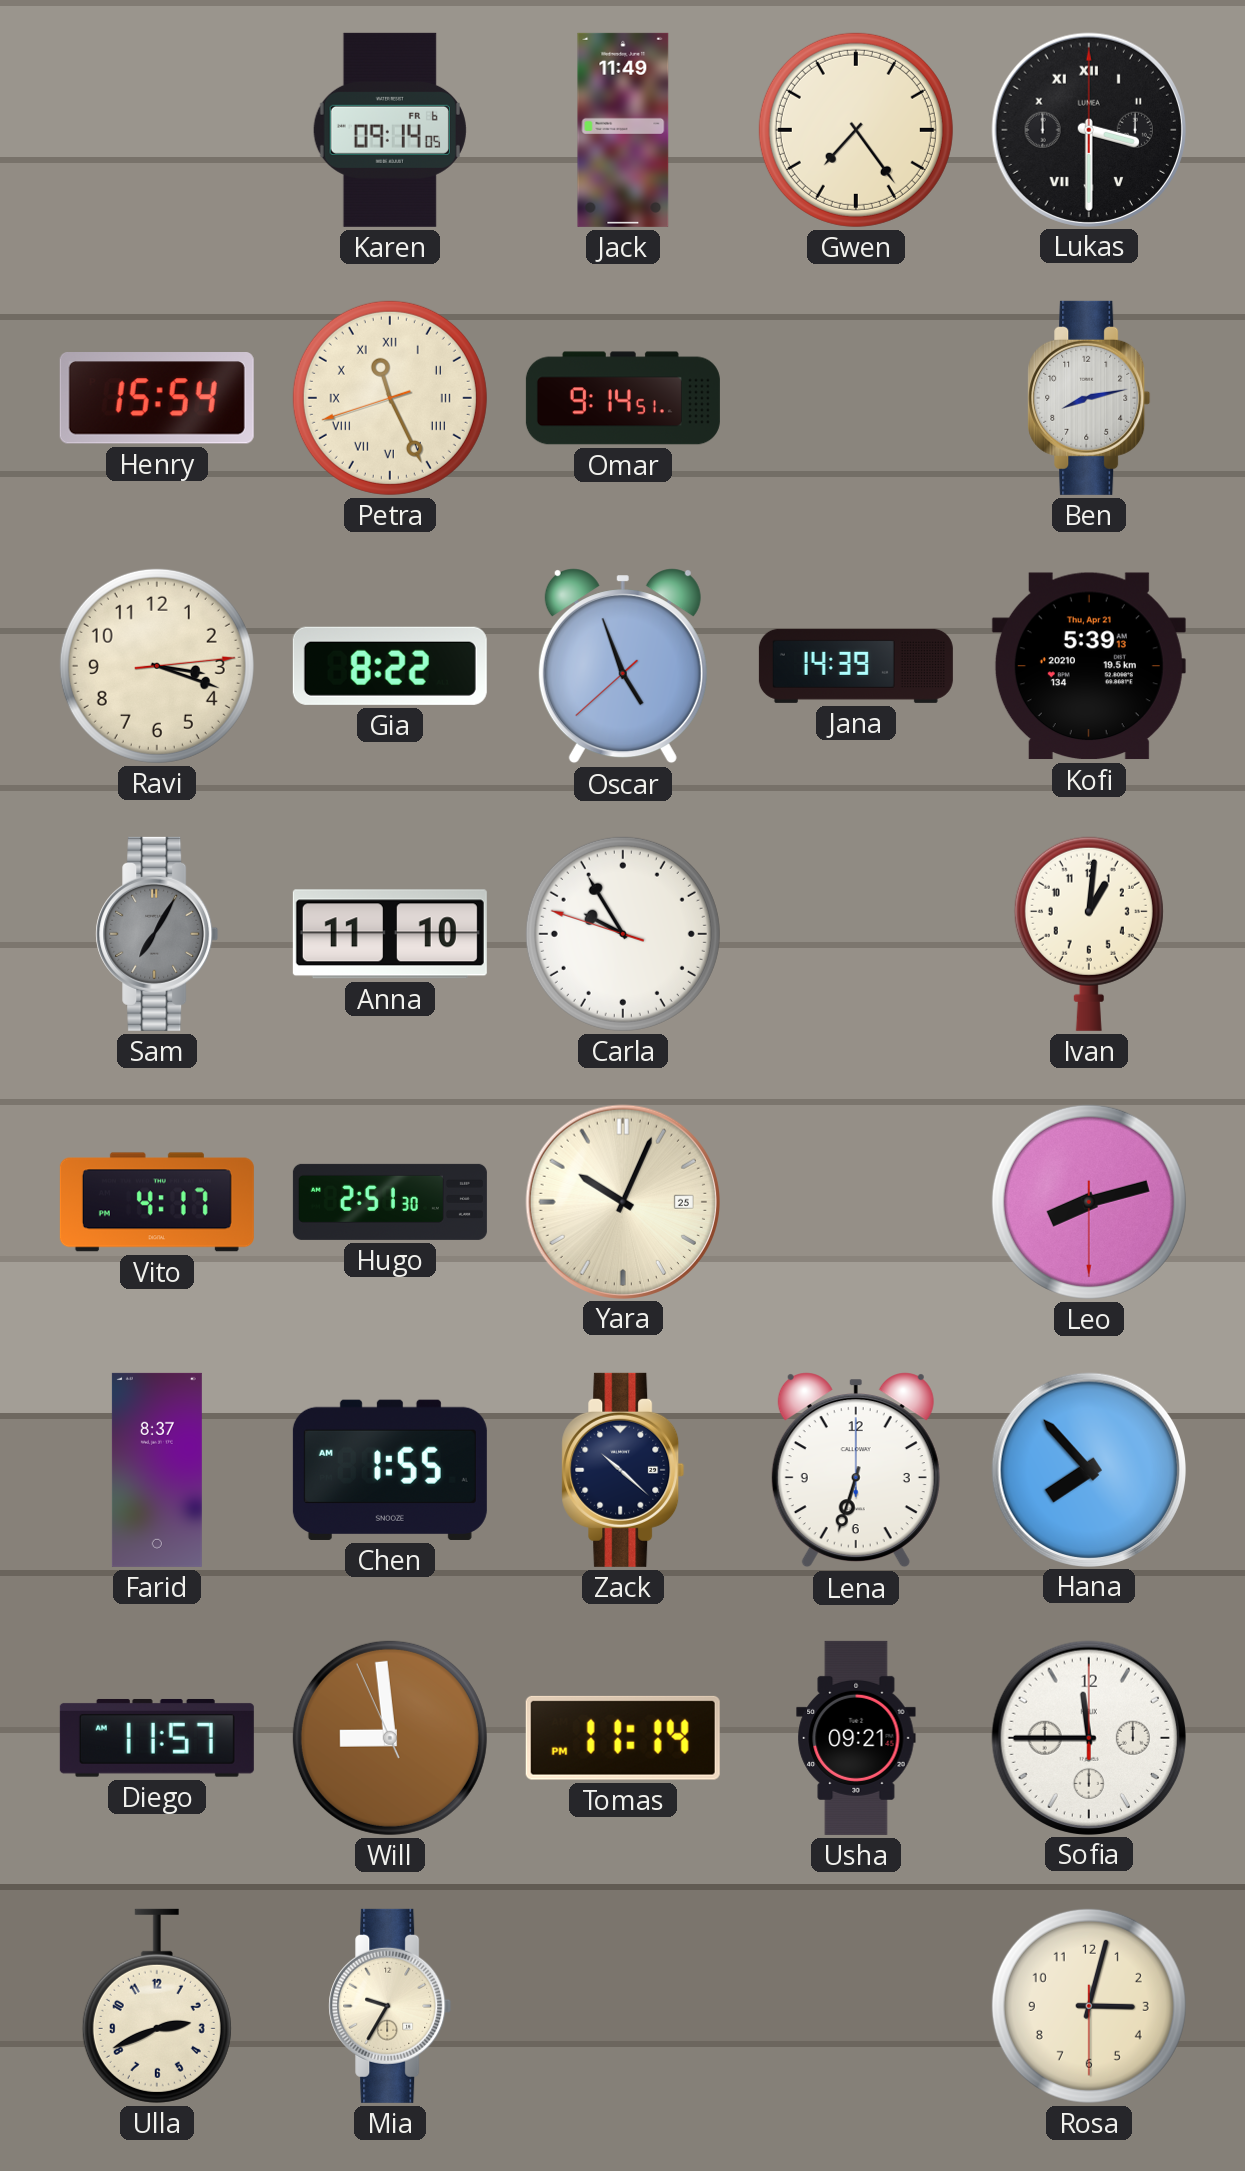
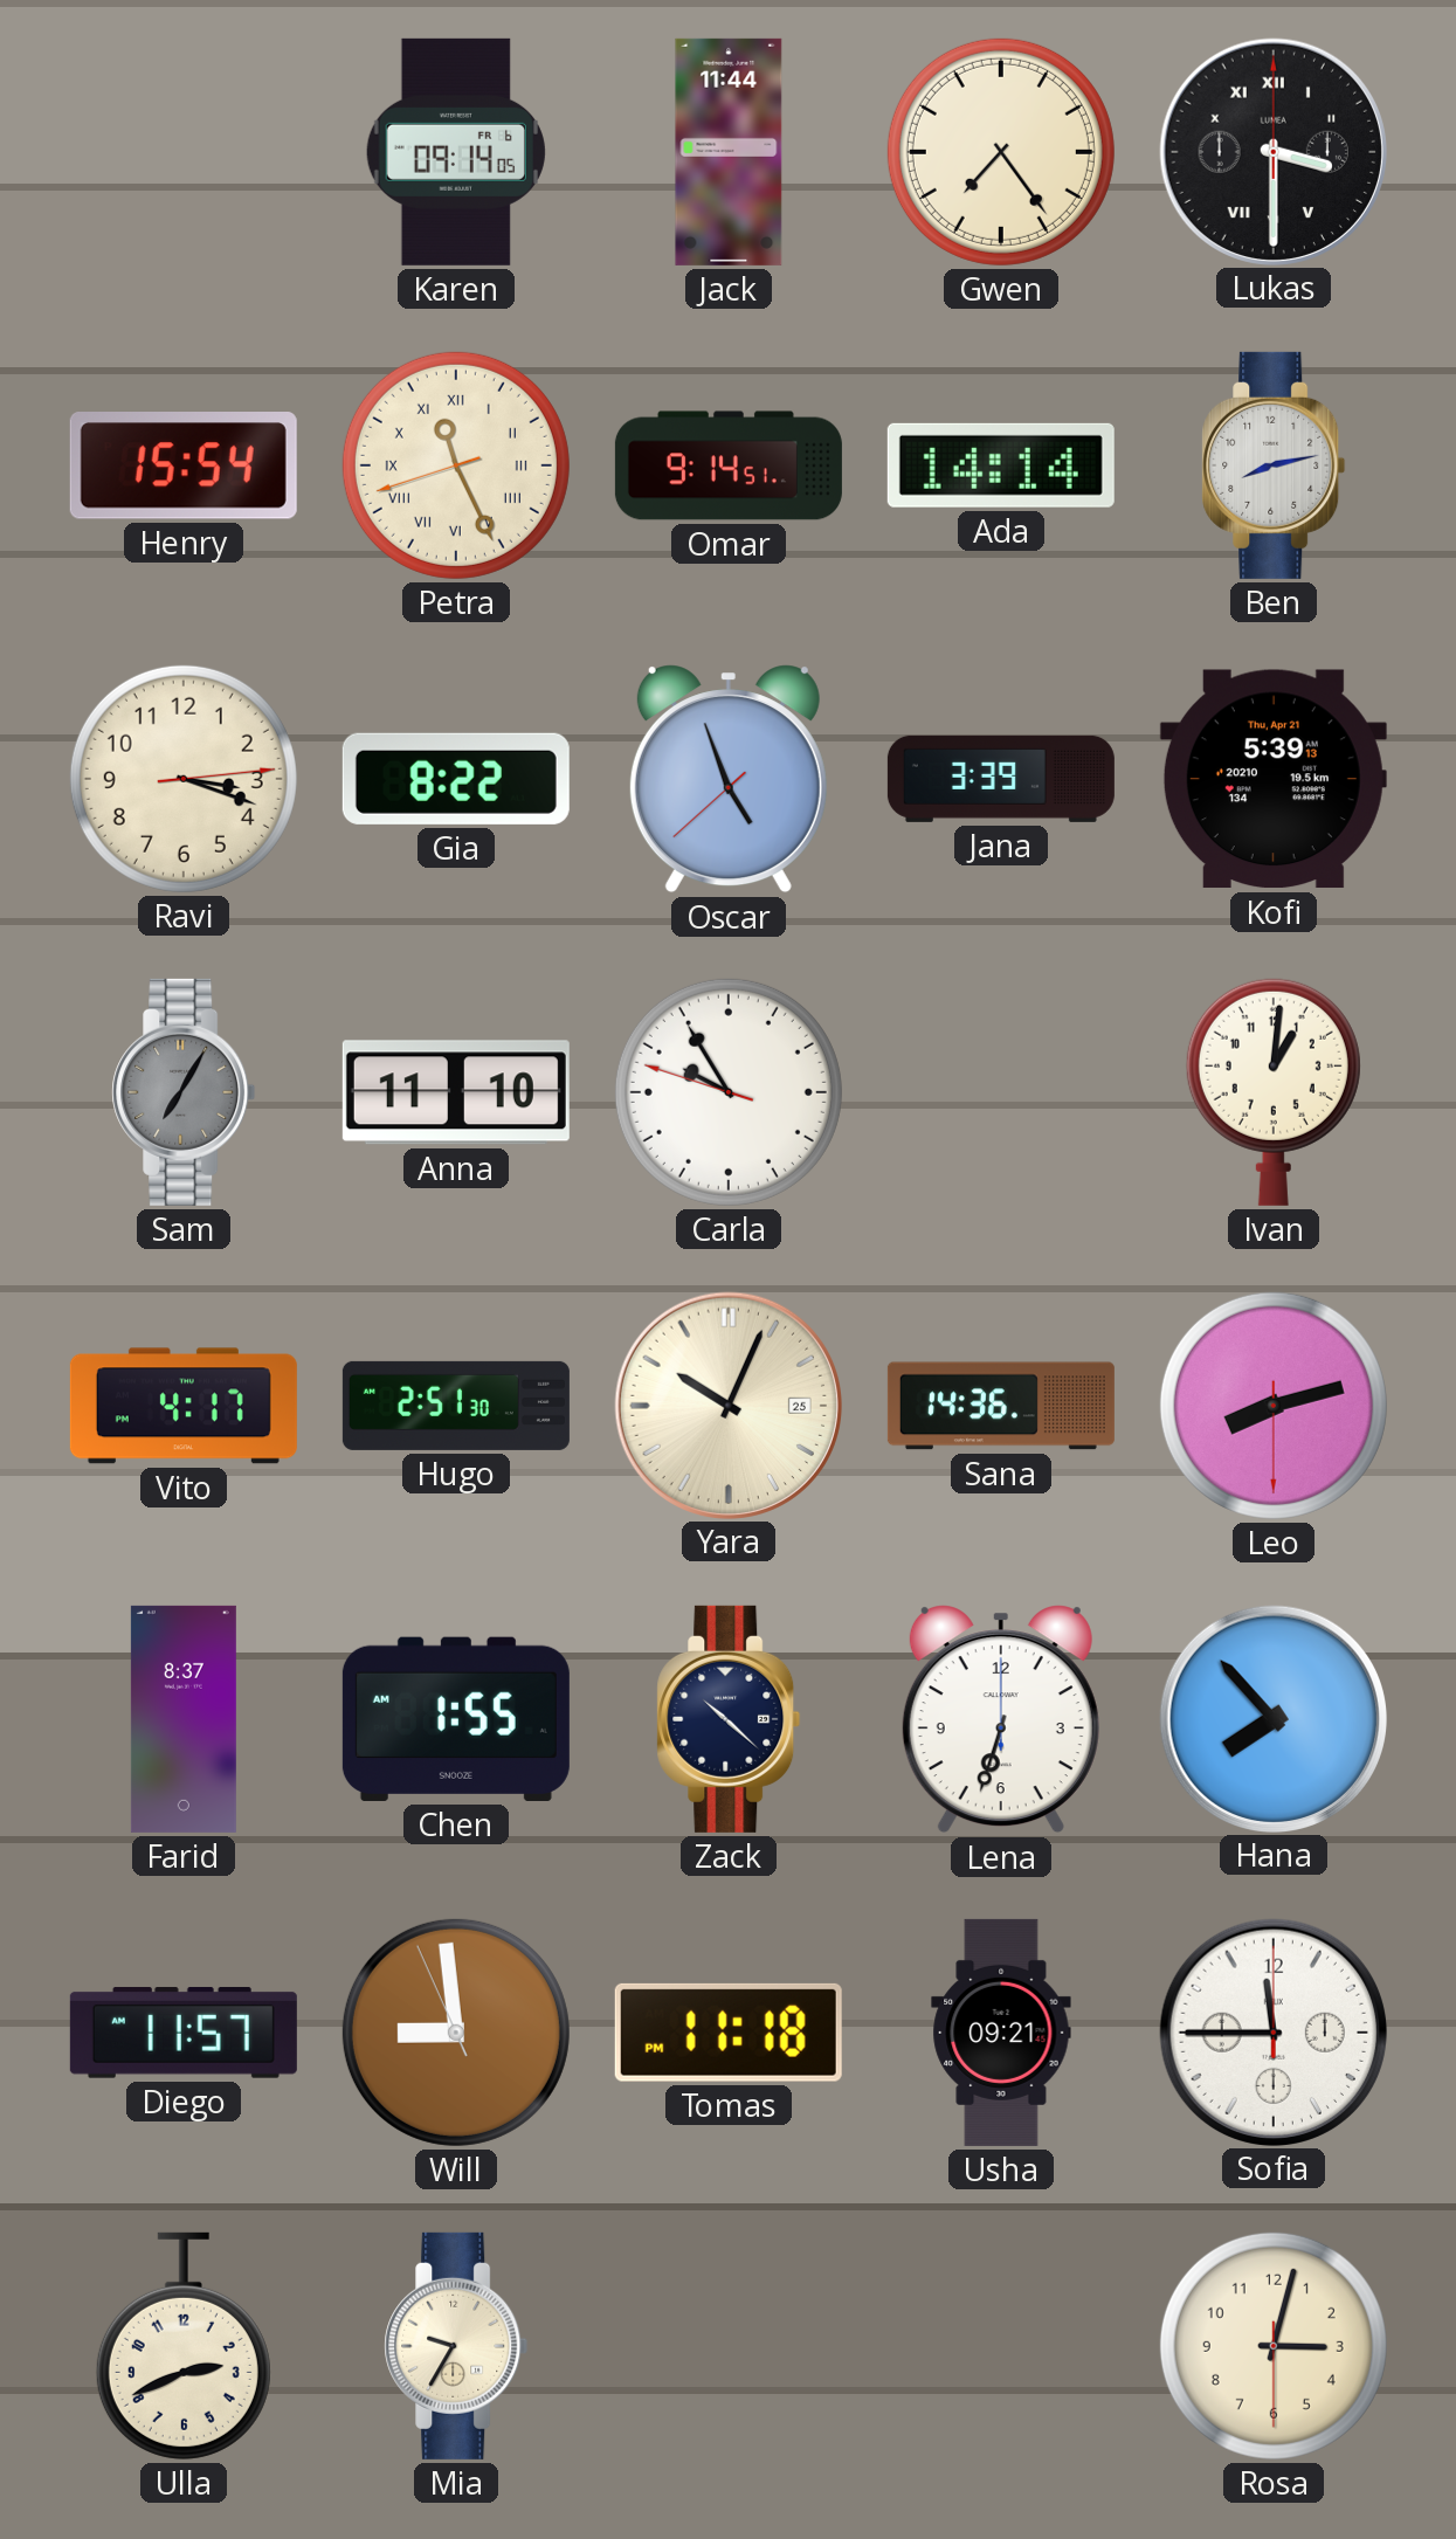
Jack: 11:49 -> 11:44
Ada: none -> 14:14
Jana: 14:39 -> 3:39
Sana: none -> 14:36
Tomas: 11:14 -> 11:18
